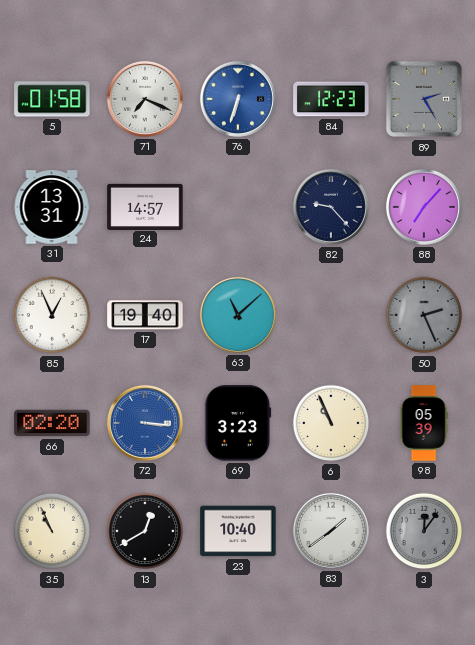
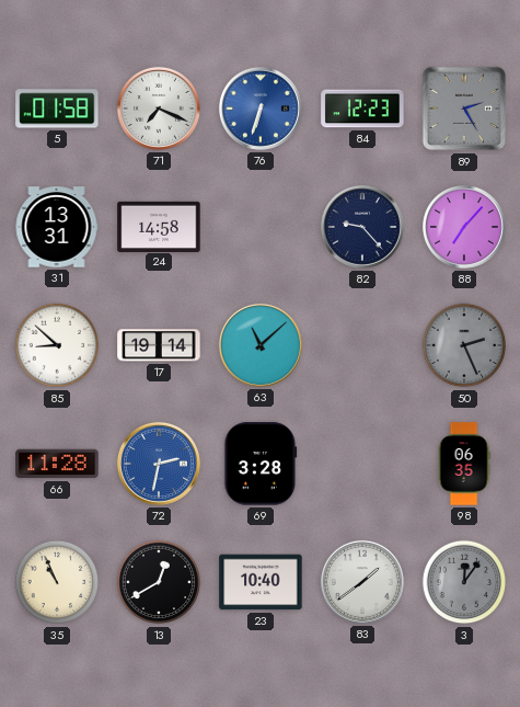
24: 14:57 -> 14:58
85: 12:56 -> 8:52
17: 19:40 -> 19:14
66: 02:20 -> 11:28
72: 3:16 -> 2:32
69: 3:23 -> 3:28
6: 10:56 -> none
98: 05:39 -> 06:35
